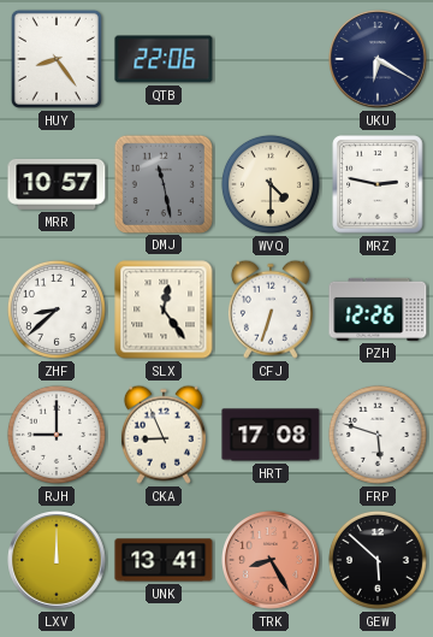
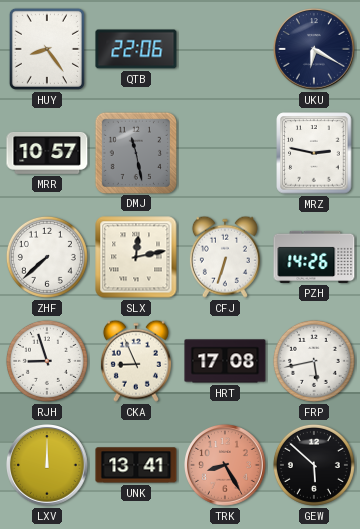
WVQ: 4:30 -> none
ZHF: 8:38 -> 7:38
SLX: 12:24 -> 12:13
PZH: 12:26 -> 14:26
RJH: 9:00 -> 8:57
FRP: 5:48 -> 5:43
